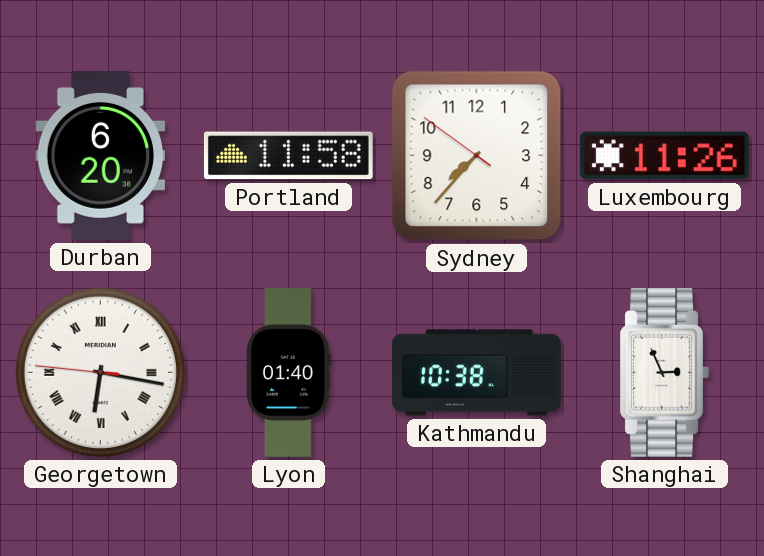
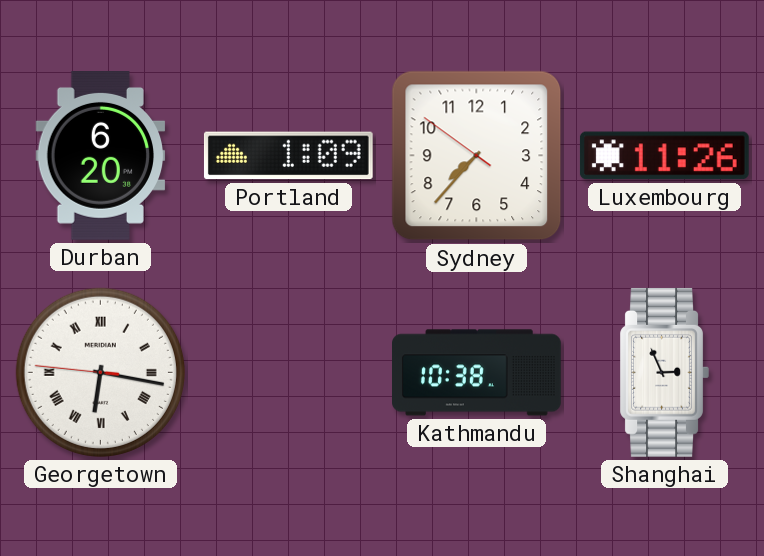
Portland: 11:58 -> 1:09
Lyon: 01:40 -> none
